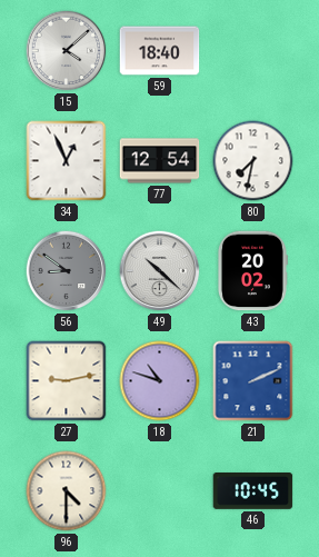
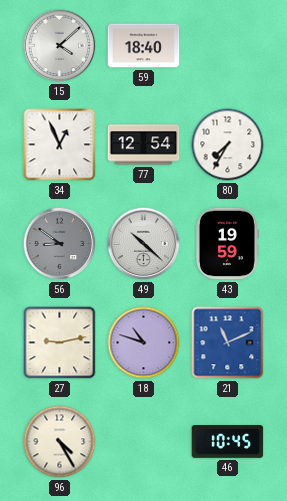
80: 7:32 -> 7:35
43: 20:02 -> 19:59
21: 2:11 -> 11:11
96: 4:30 -> 4:25
